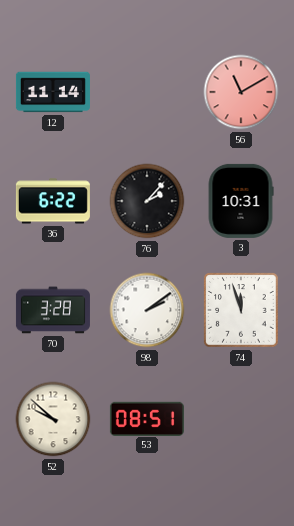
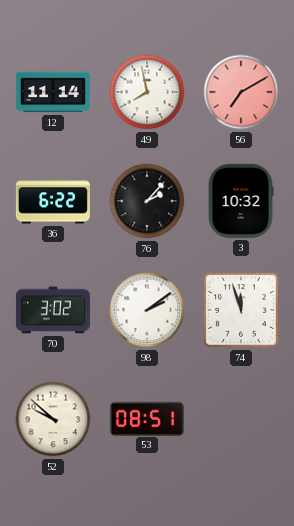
49: none -> 7:58
56: 11:10 -> 7:10
3: 10:31 -> 10:32
70: 3:28 -> 3:02
